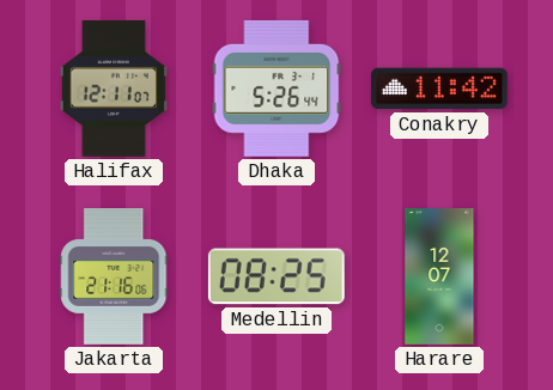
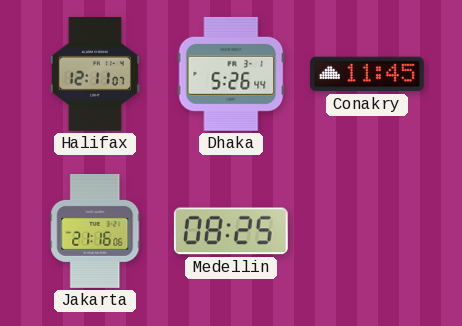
Conakry: 11:42 -> 11:45
Harare: 12:07 -> none
